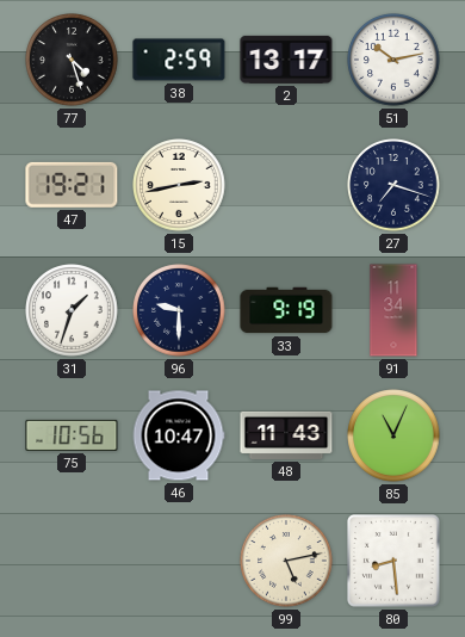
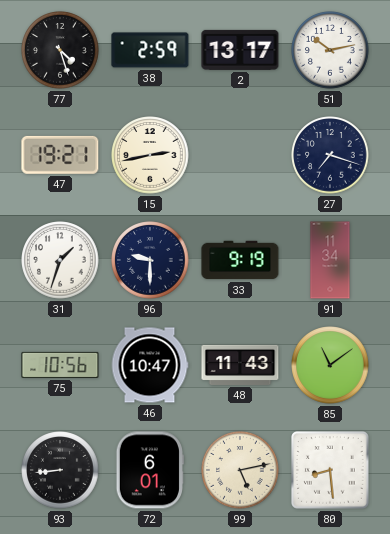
85: 11:04 -> 11:09
93: none -> 8:44
72: none -> 6:01
